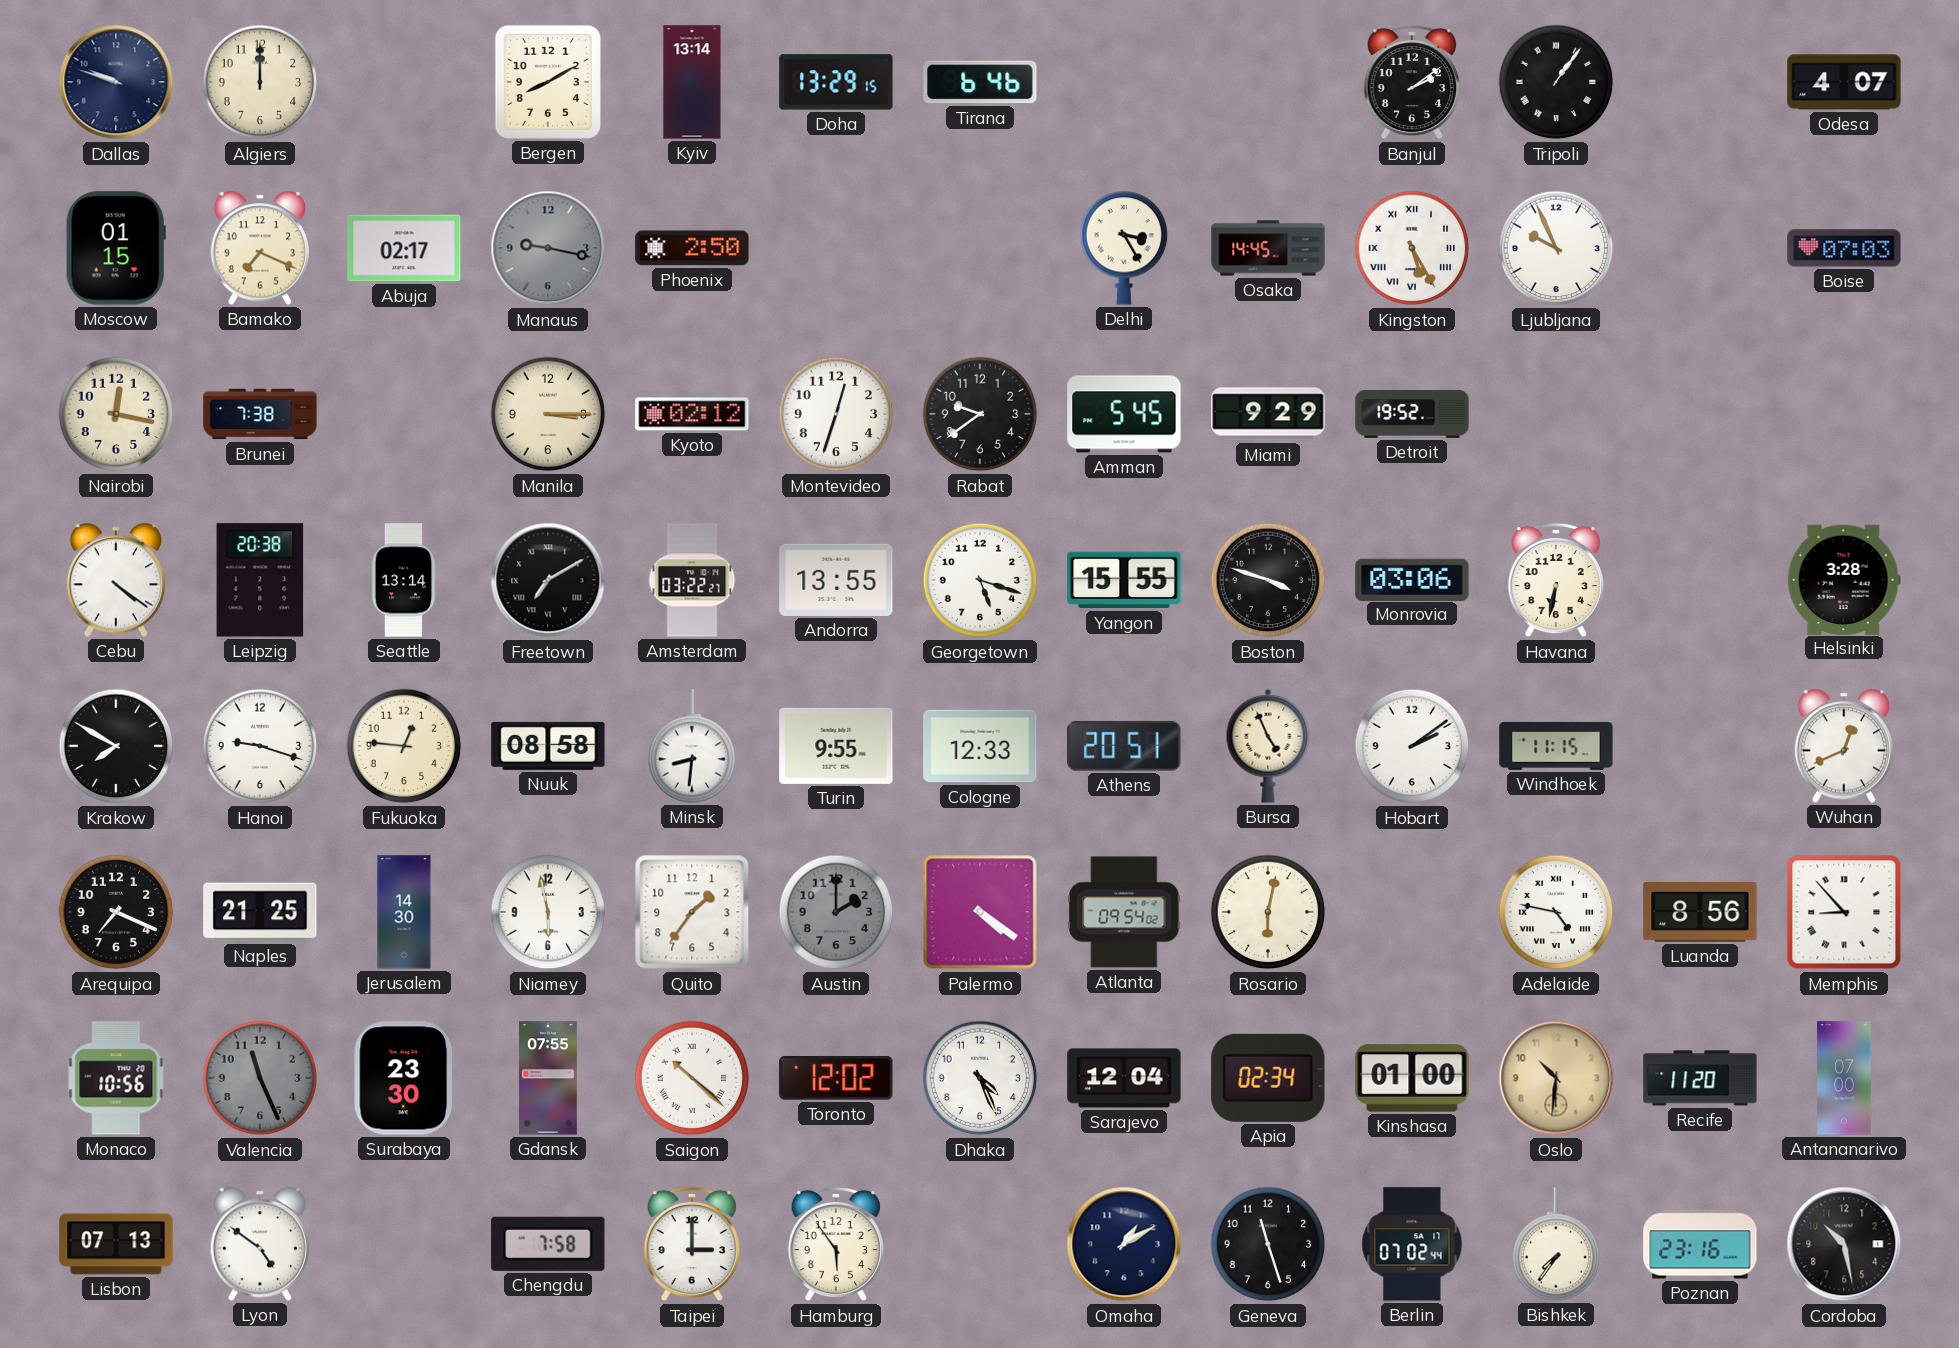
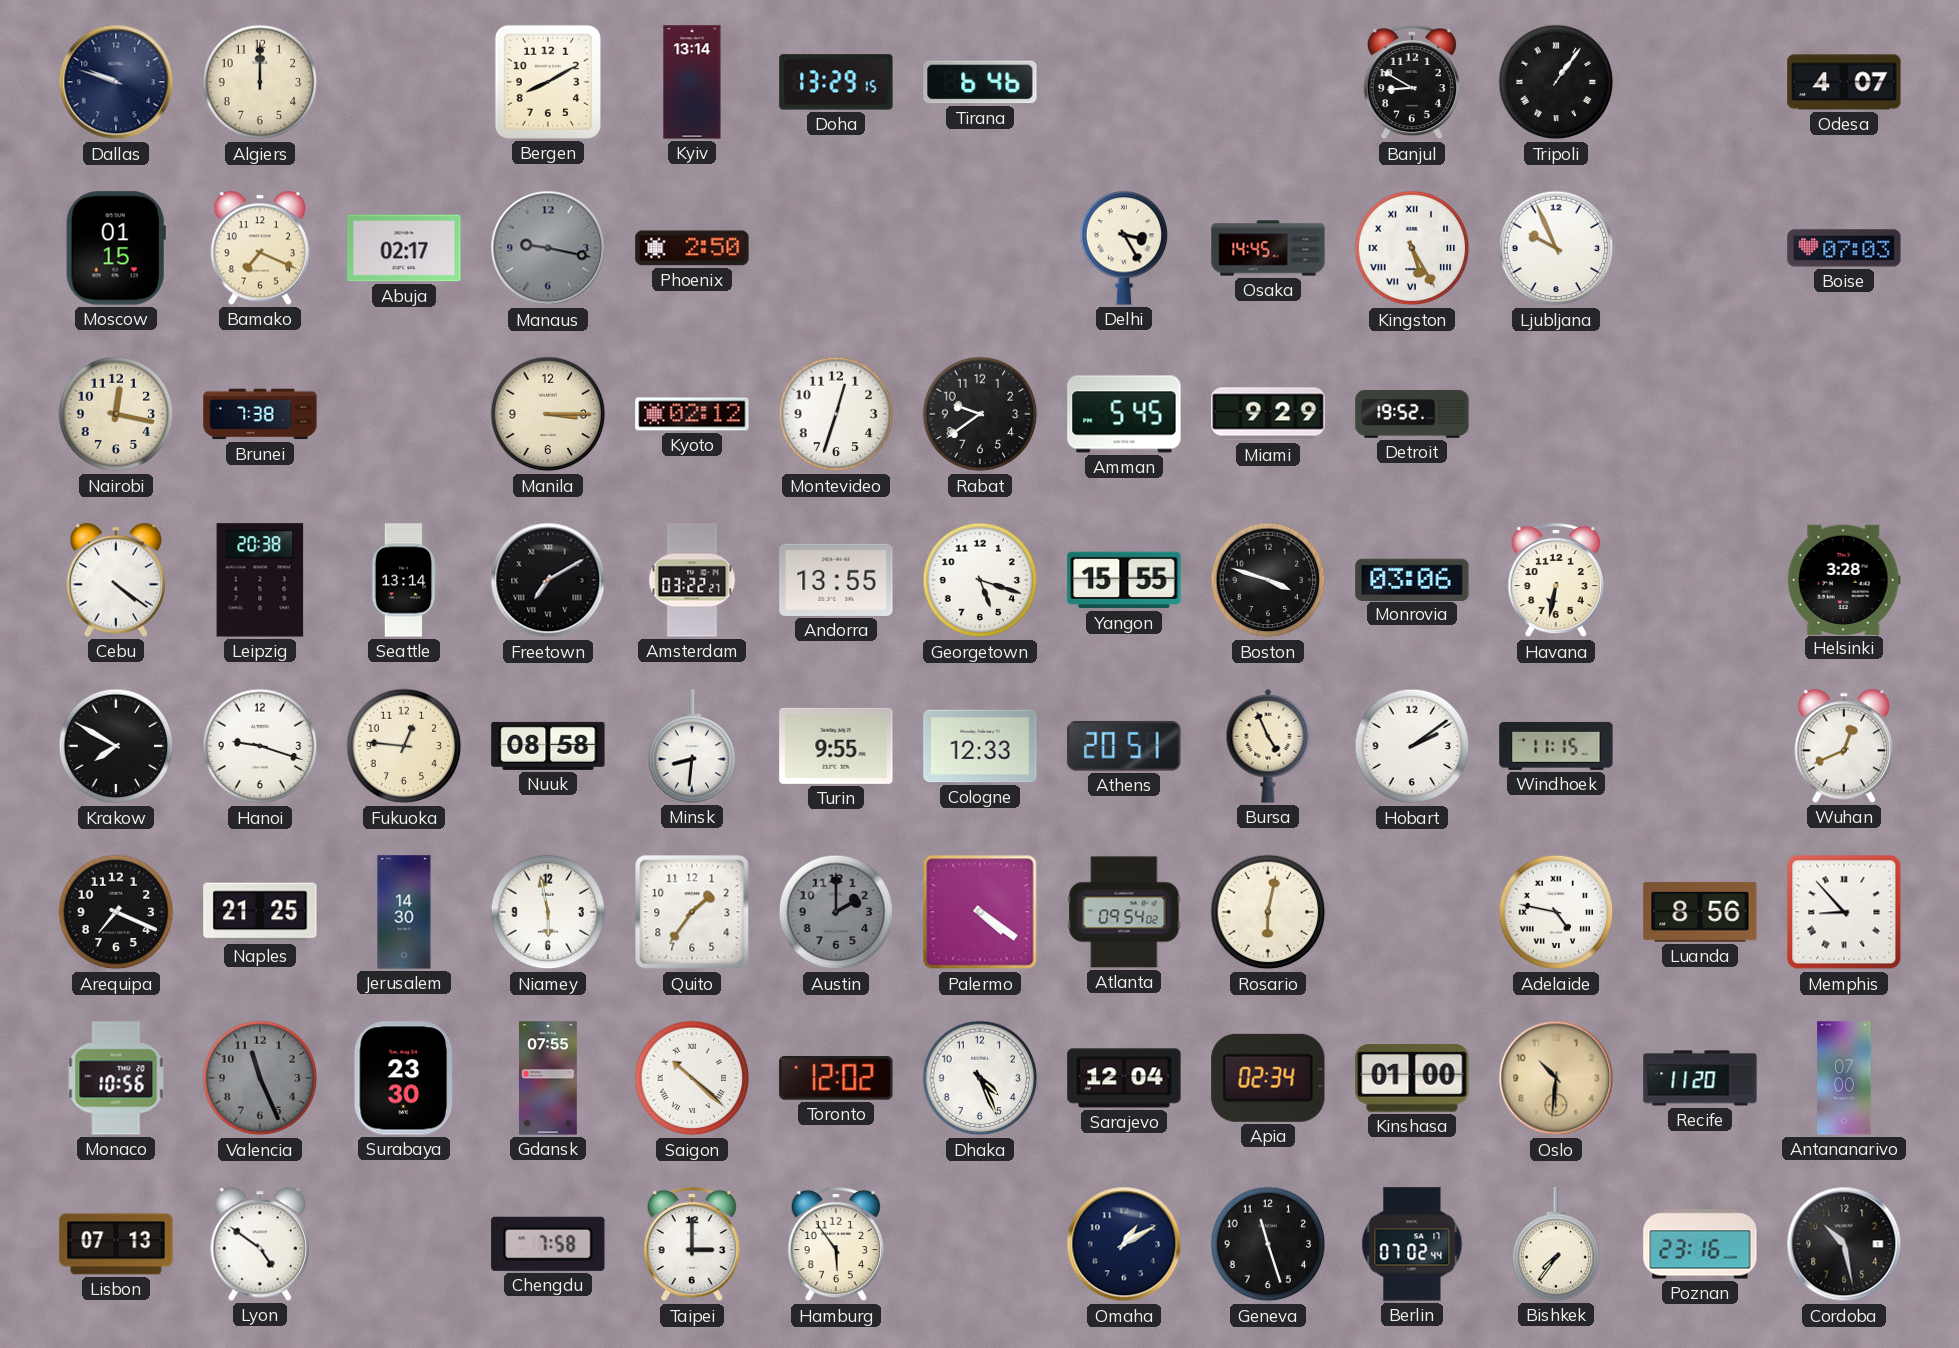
Banjul: 2:09 -> 8:50
